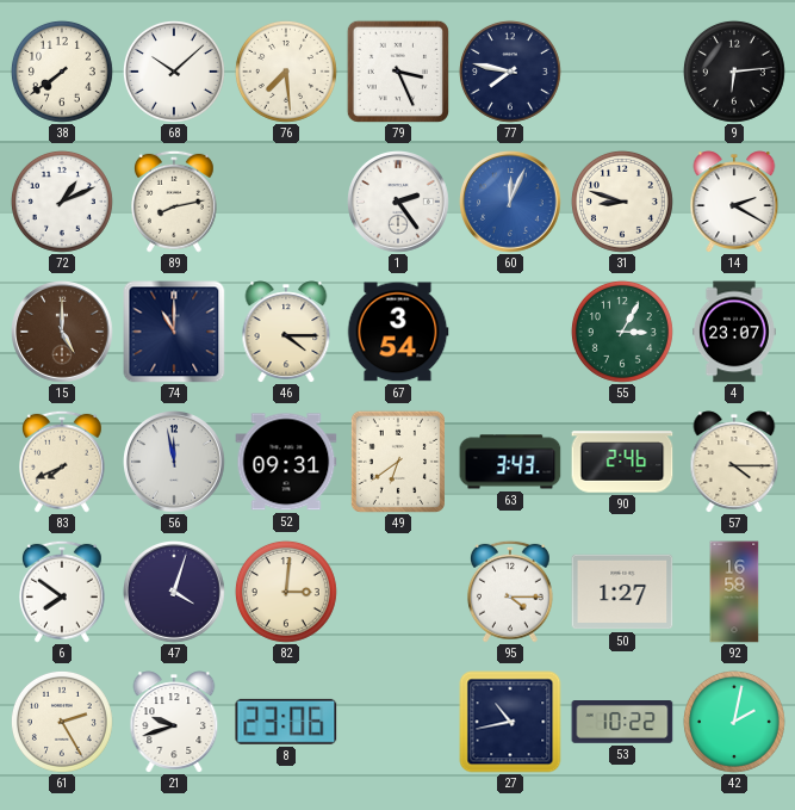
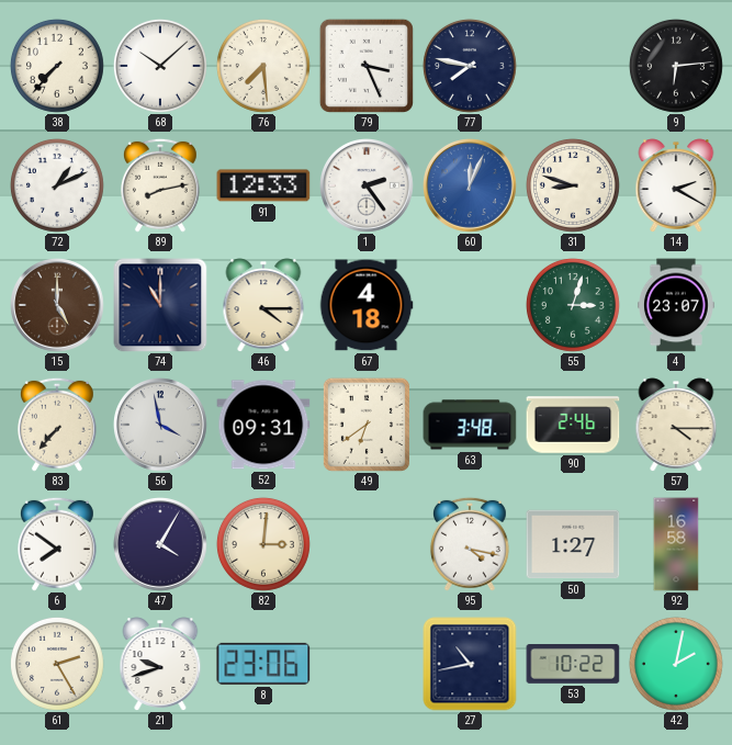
38: 7:39 -> 7:37
91: none -> 12:33
67: 3:54 -> 4:18
55: 3:05 -> 3:03
83: 7:41 -> 7:37
56: 11:58 -> 3:58
63: 3:43 -> 3:48
47: 4:03 -> 4:05
95: 4:15 -> 4:17
